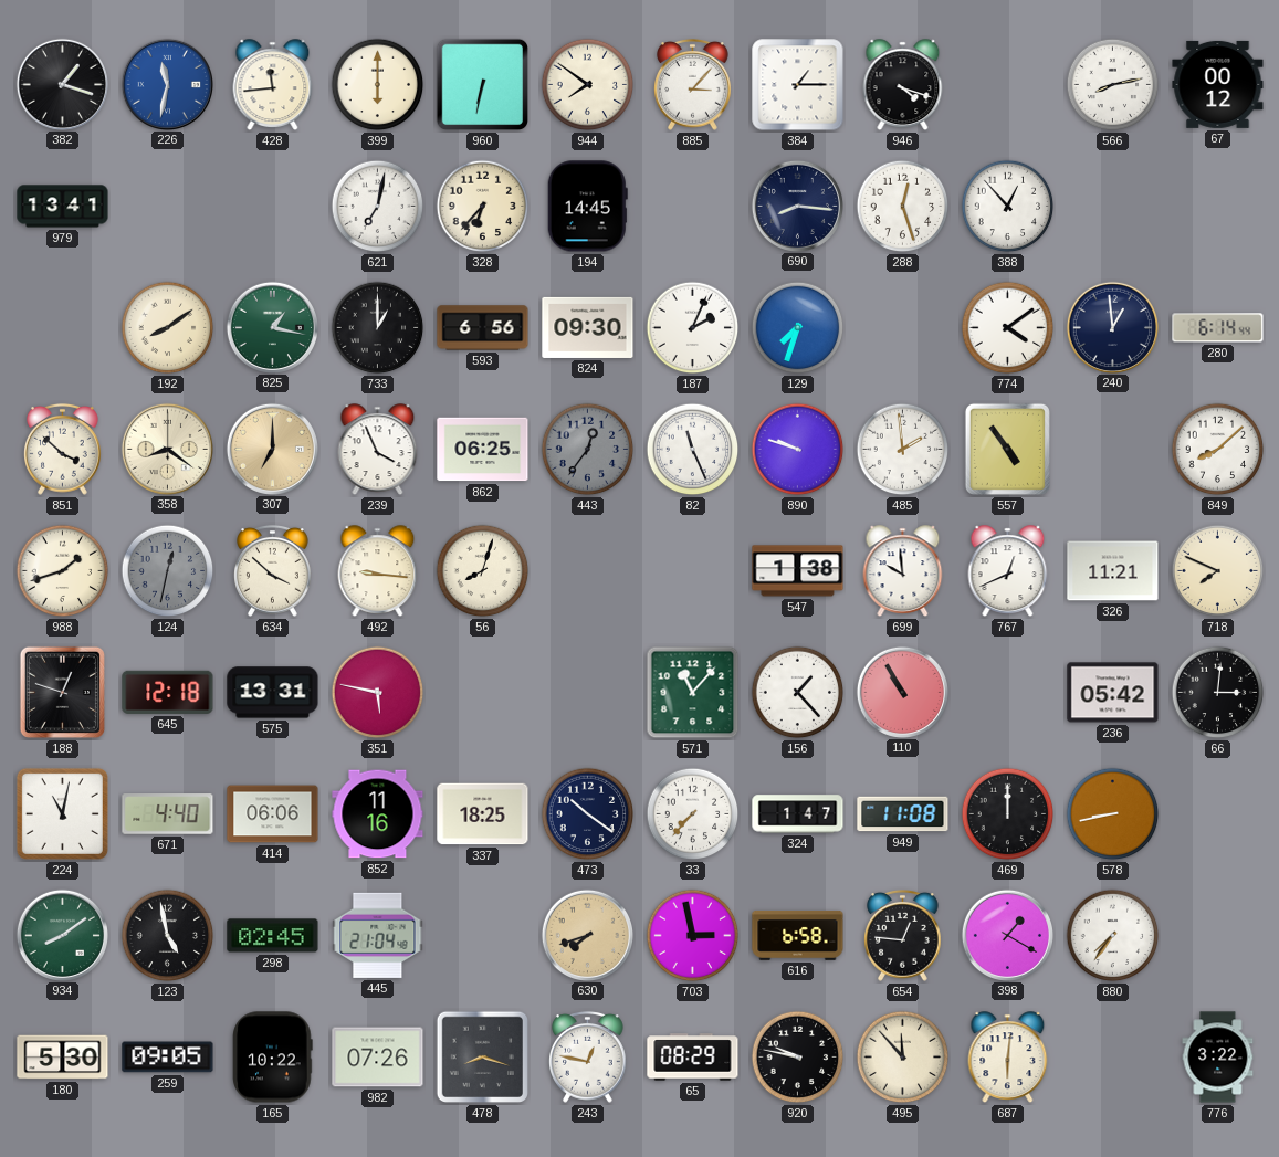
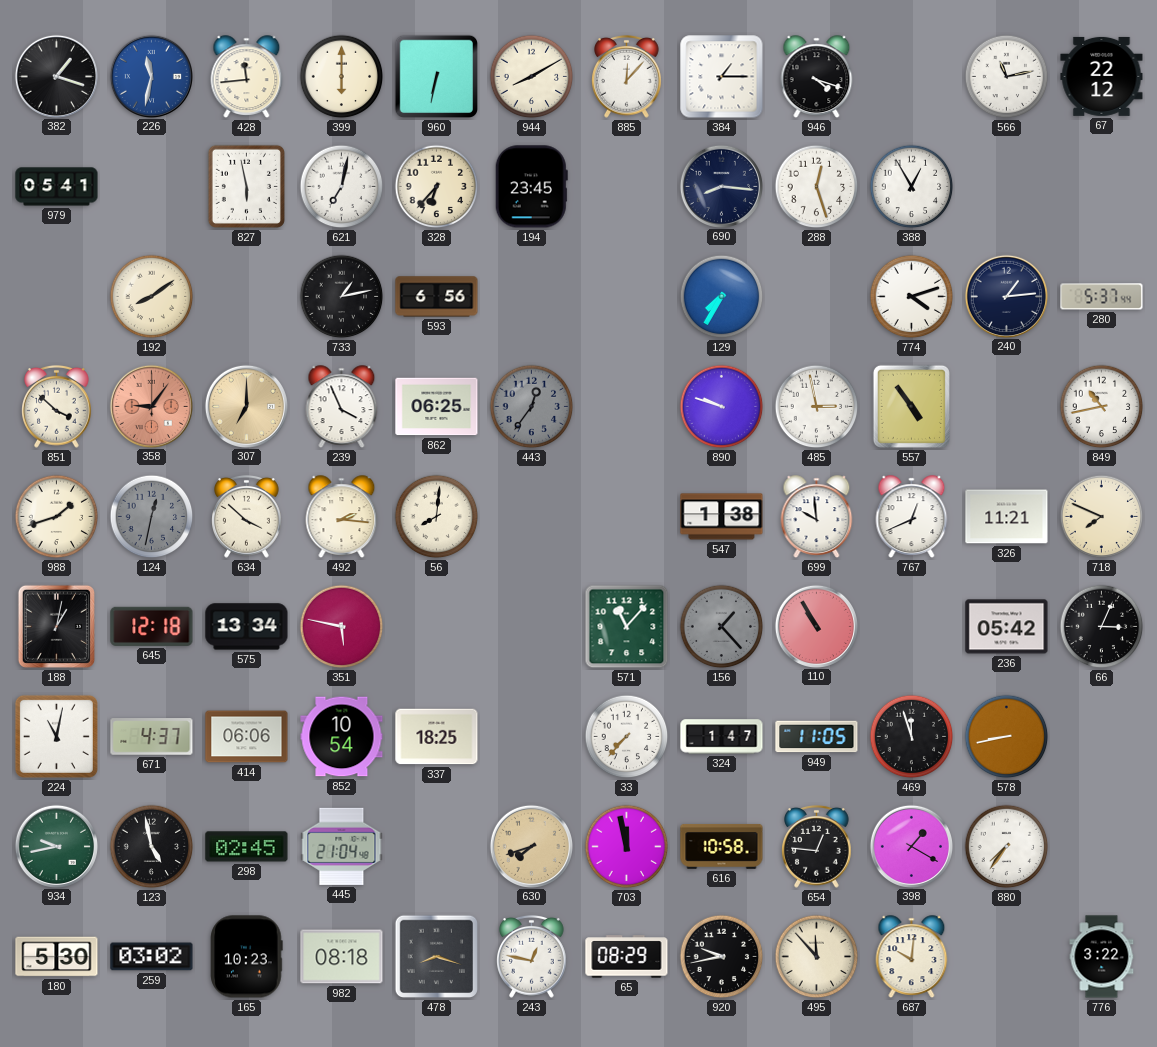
944: 7:51 -> 8:10
885: 3:07 -> 12:07
566: 8:13 -> 11:13
67: 00:12 -> 22:12
979: 13:41 -> 05:41
827: none -> 5:58
194: 14:45 -> 23:45
388: 12:53 -> 12:55
825: 1:17 -> none
733: 1:00 -> 1:13
824: 09:30 -> none
187: 2:04 -> none
129: 7:33 -> 7:35
774: 4:09 -> 4:12
240: 12:59 -> 1:14
280: 6:14 -> 5:37
358: 8:21 -> 9:06
358 dial: cream -> salmon
82: 11:26 -> none
485: 1:59 -> 2:58
849: 8:08 -> 10:43
492: 9:16 -> 2:16
56: 8:03 -> 8:01
188: 12:48 -> 1:02
575: 13:31 -> 13:34
156 dial: white -> grey
66: 3:01 -> 3:04
671: 4:40 -> 4:37
852: 11:16 -> 10:54
473: 10:21 -> none
949: 11:08 -> 11:05
469: 12:00 -> 11:57
934: 8:09 -> 9:43
703: 2:58 -> 11:58
616: 6:58 -> 10:58
259: 09:05 -> 03:02
165: 10:22 -> 10:23
982: 07:26 -> 08:18
920: 9:47 -> 9:43
687: 6:01 -> 10:01
